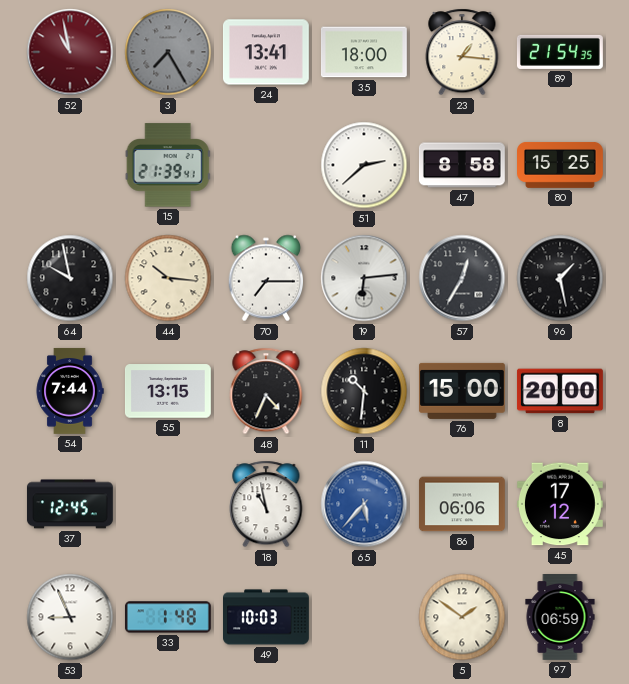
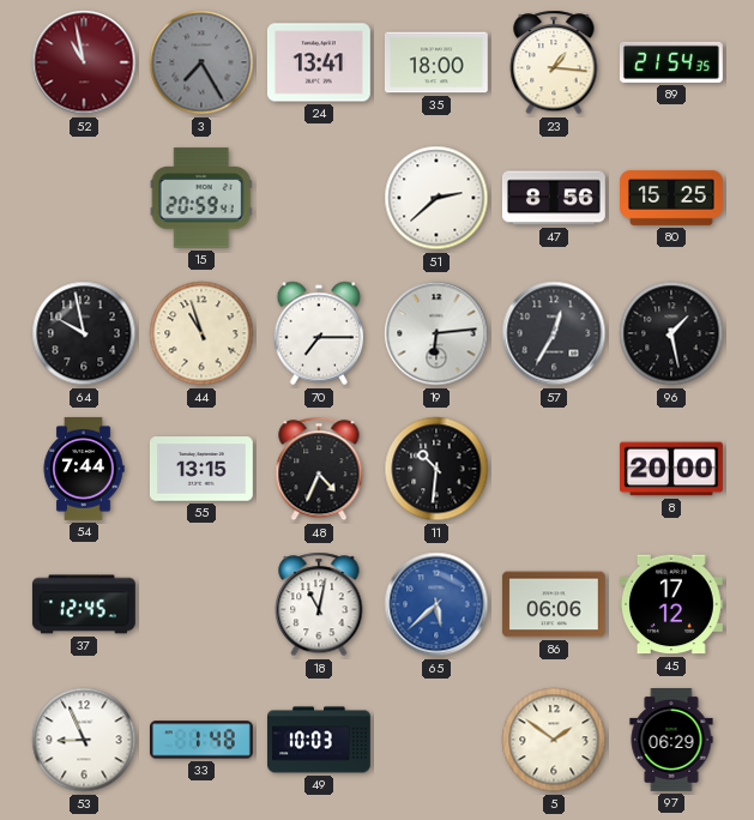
15: 21:39 -> 20:59
47: 8:58 -> 8:56
44: 10:16 -> 10:57
76: 15:00 -> none
18: 10:58 -> 11:02
65: 5:37 -> 5:38
97: 06:59 -> 06:29
